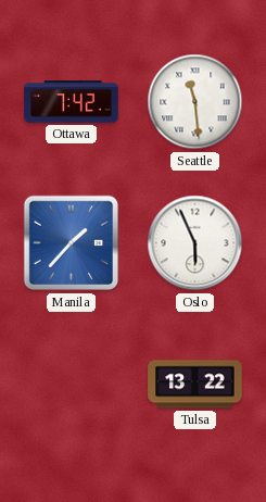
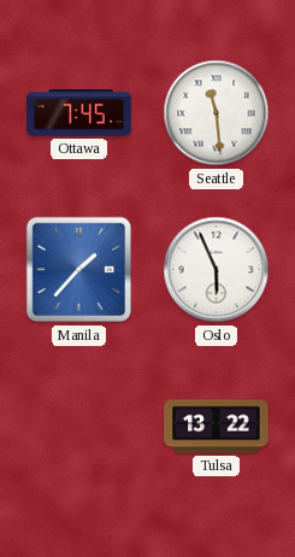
Ottawa: 7:42 -> 7:45
